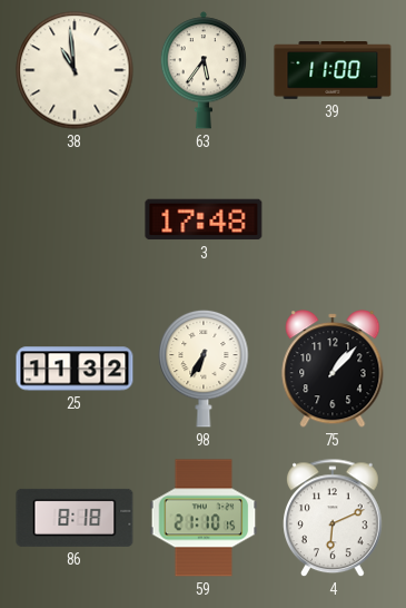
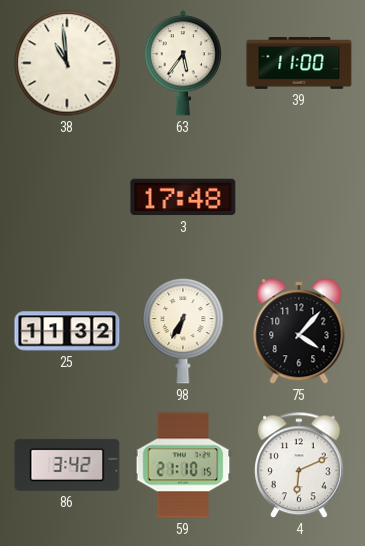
75: 1:07 -> 4:07
86: 8:18 -> 3:42
